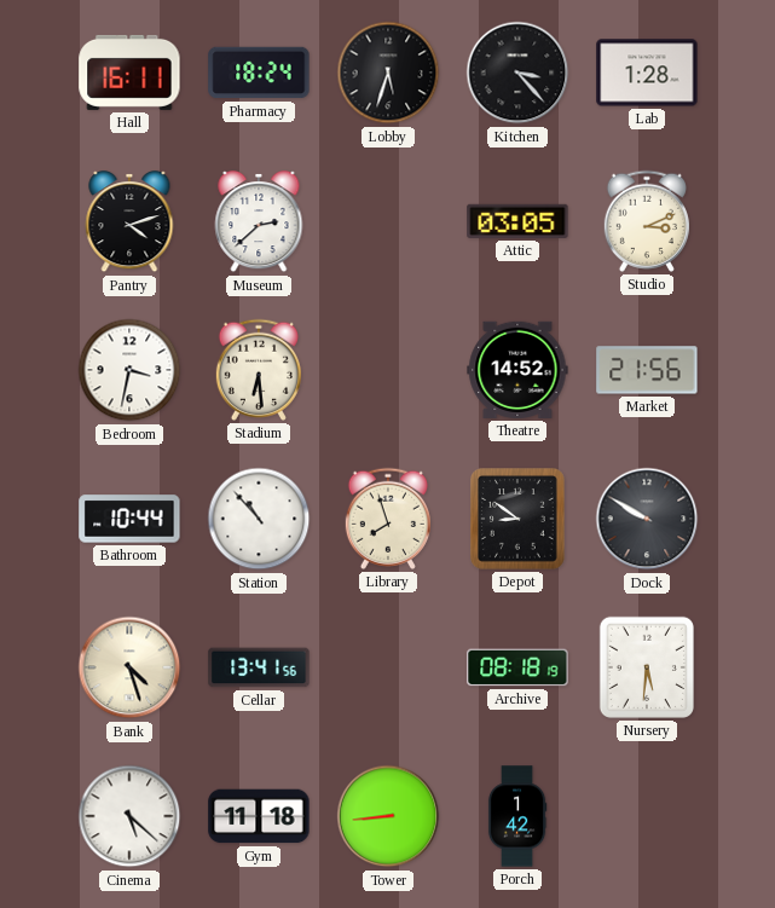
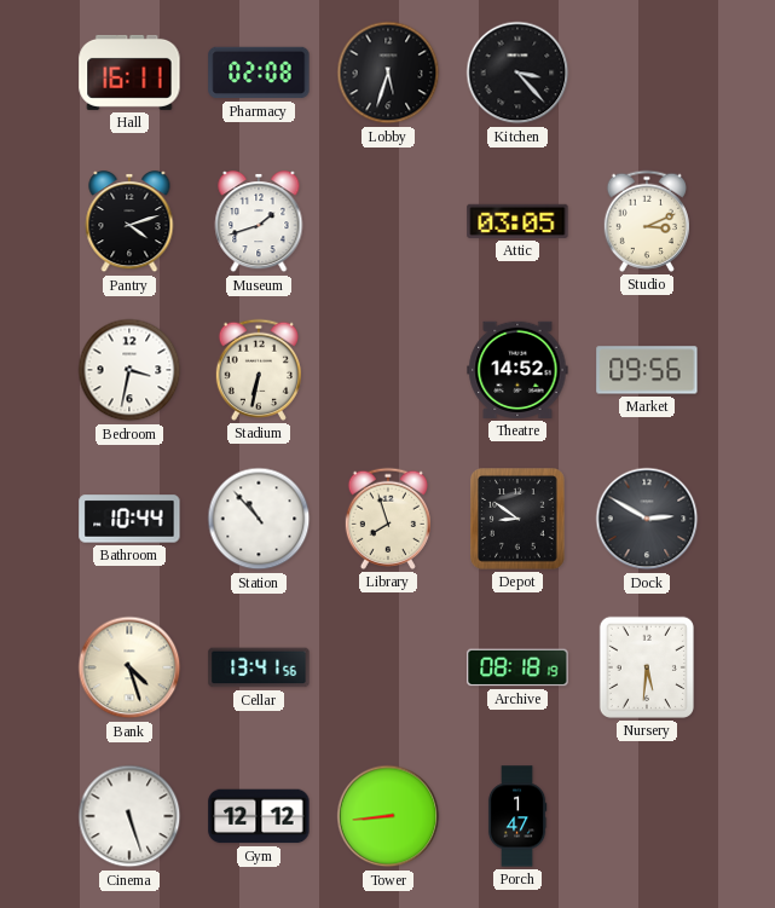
Pharmacy: 18:24 -> 02:08
Lab: 1:28 -> none
Museum: 2:38 -> 1:42
Stadium: 6:29 -> 6:32
Market: 21:56 -> 09:56
Dock: 9:50 -> 2:50
Cinema: 5:22 -> 5:27
Gym: 11:18 -> 12:12
Porch: 1:42 -> 1:47
